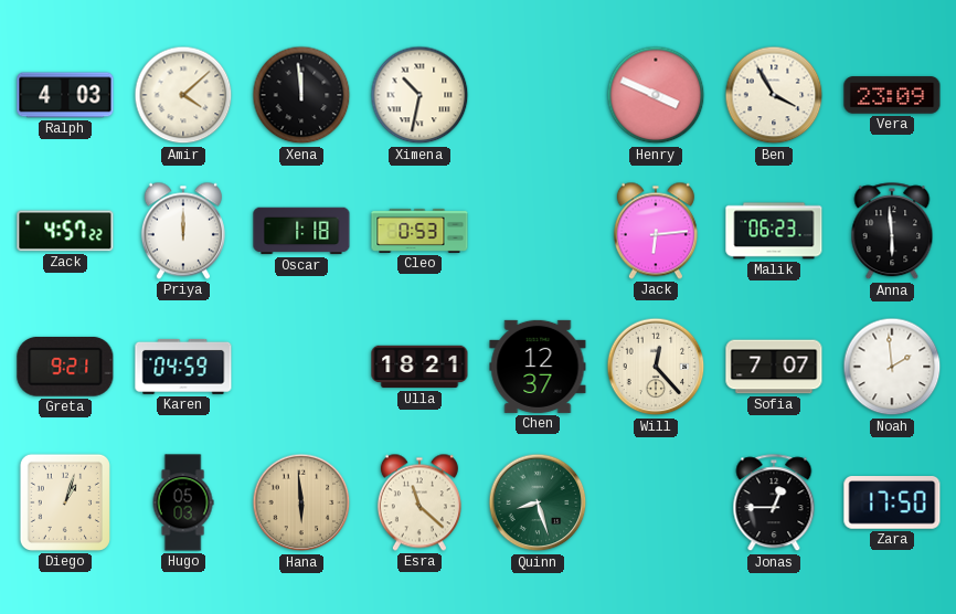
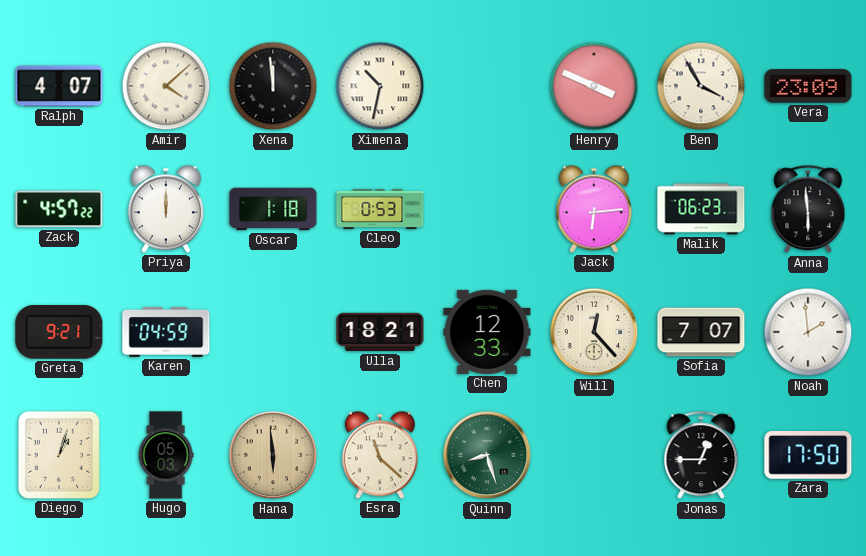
Ralph: 4:03 -> 4:07
Chen: 12:37 -> 12:33
